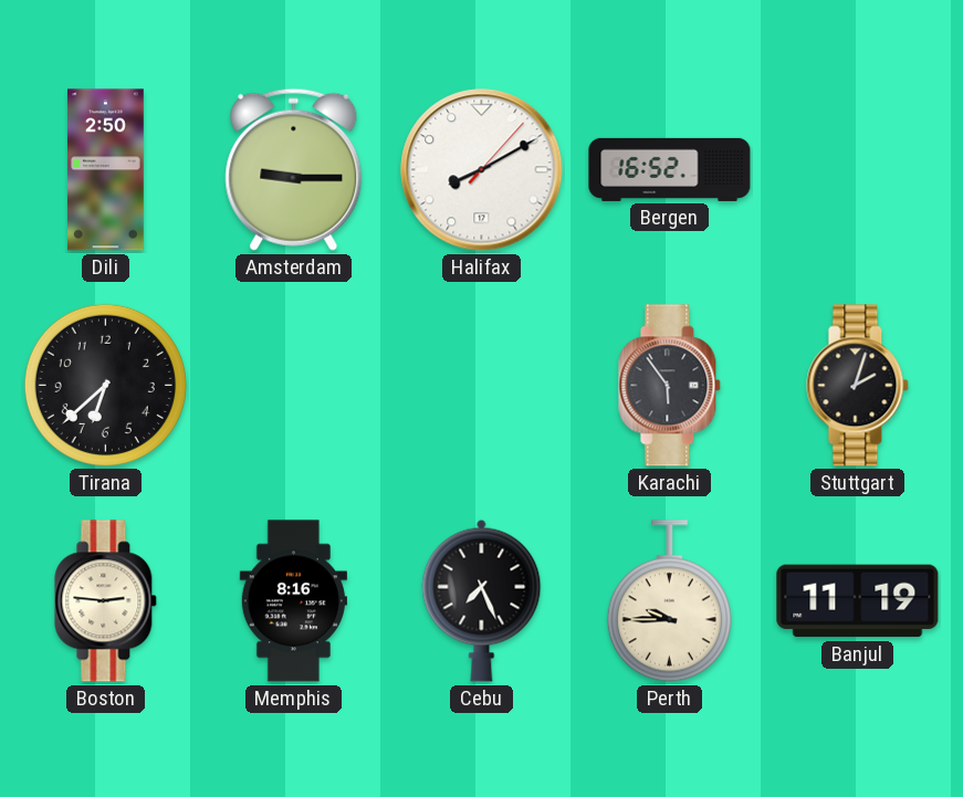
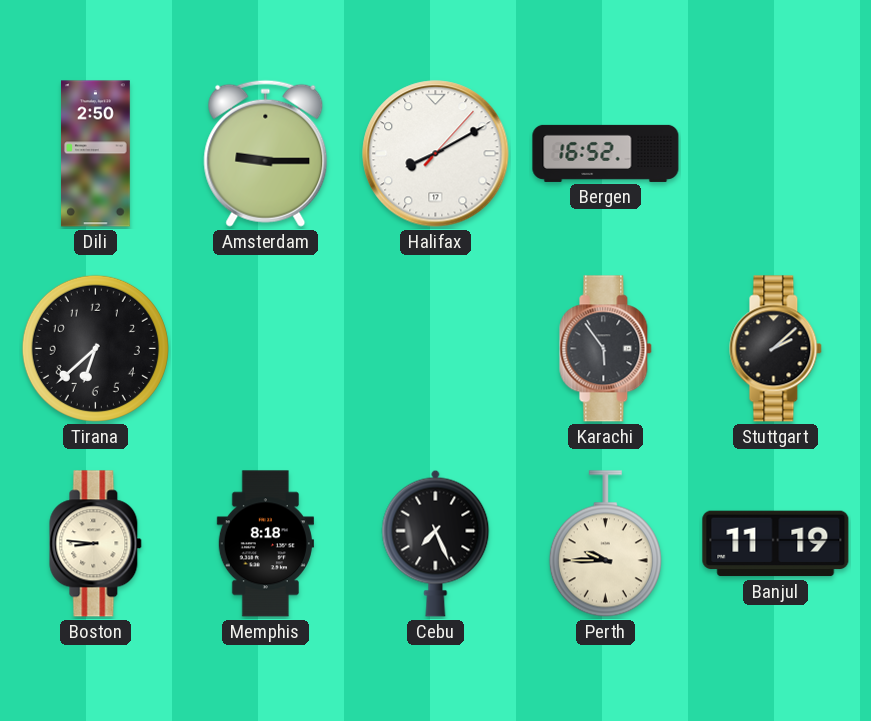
Stuttgart: 2:03 -> 2:08
Boston: 2:46 -> 8:46
Memphis: 8:16 -> 8:18
